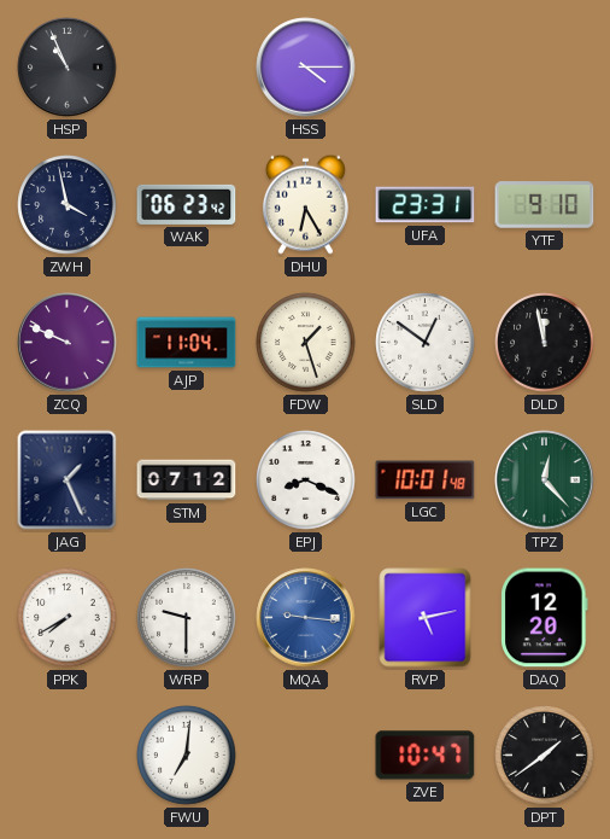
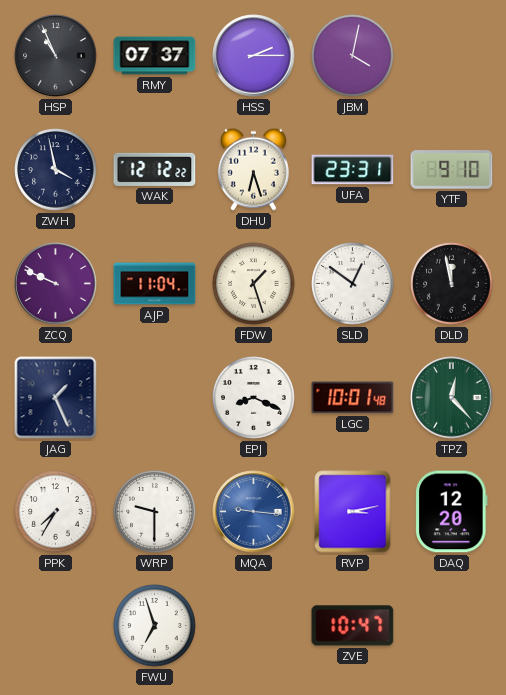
RMY: none -> 07:37
HSS: 4:15 -> 2:15
JBM: none -> 4:02
WAK: 06:23 -> 12:12
DHU: 6:25 -> 6:27
STM: 07:12 -> none
PPK: 7:40 -> 7:35
RVP: 5:13 -> 3:13
FWU: 7:01 -> 6:57
DPT: 1:39 -> none
